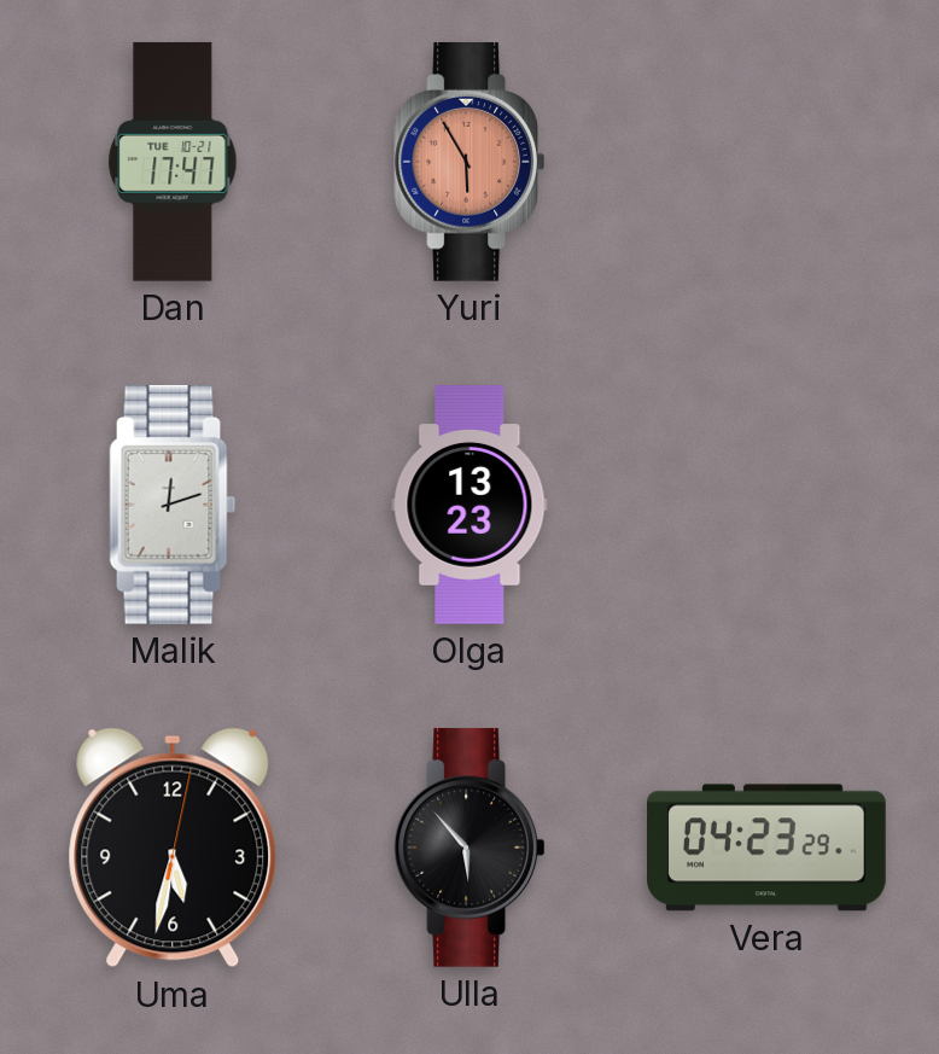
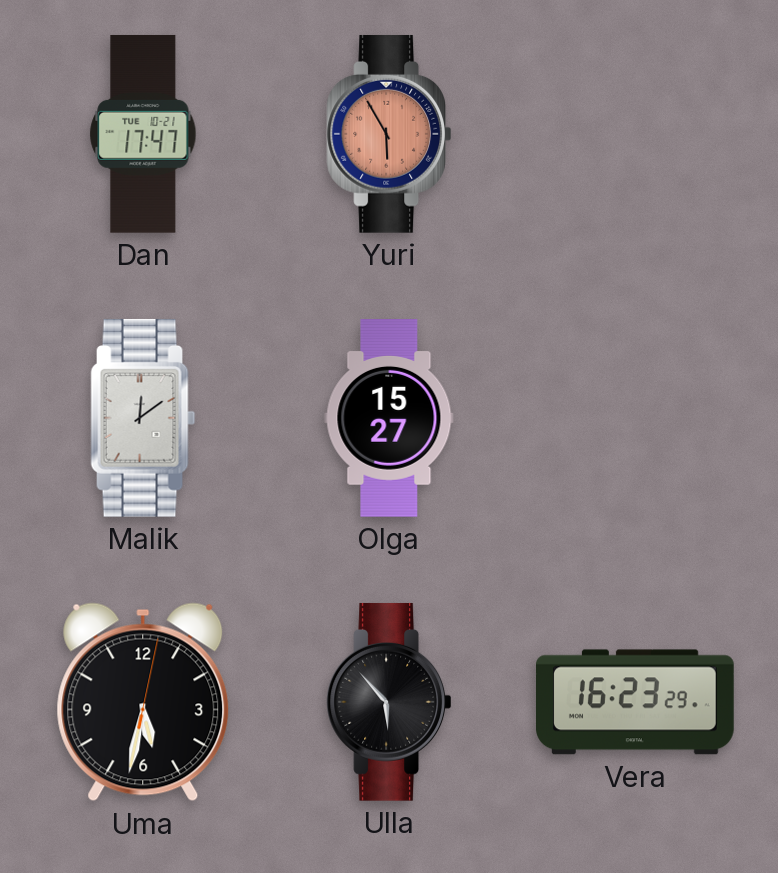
Malik: 12:12 -> 12:09
Olga: 13:23 -> 15:27
Vera: 04:23 -> 16:23
